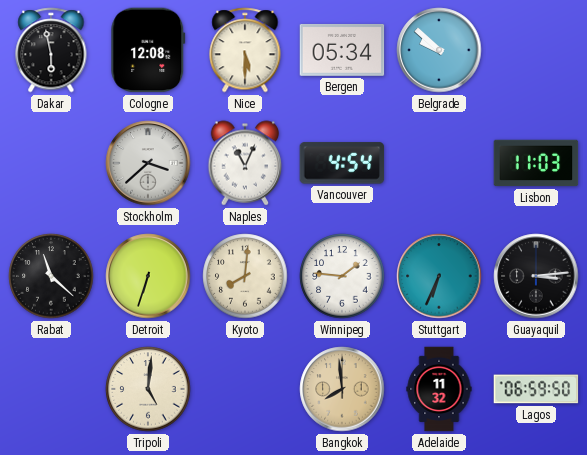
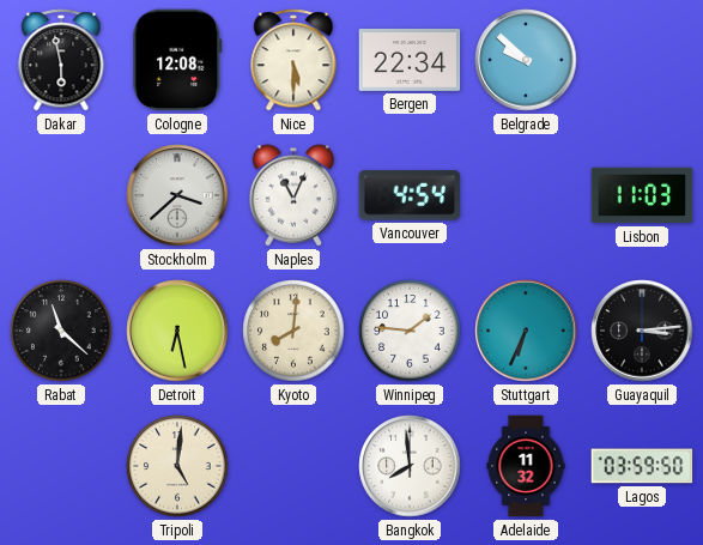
Bergen: 05:34 -> 22:34
Detroit: 6:33 -> 6:28
Bangkok dial: champagne -> white
Lagos: 06:59 -> 03:59
